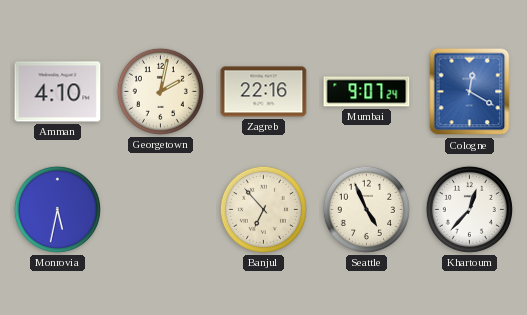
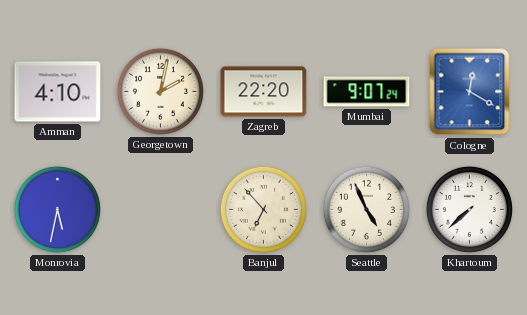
Zagreb: 22:16 -> 22:20
Khartoum: 12:37 -> 7:38
